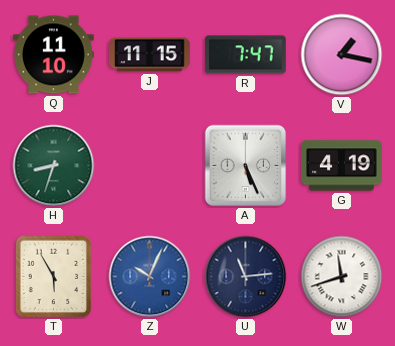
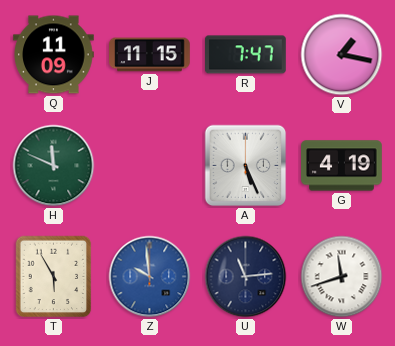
Q: 11:10 -> 11:09
H: 8:33 -> 11:49
Z: 10:04 -> 9:59
